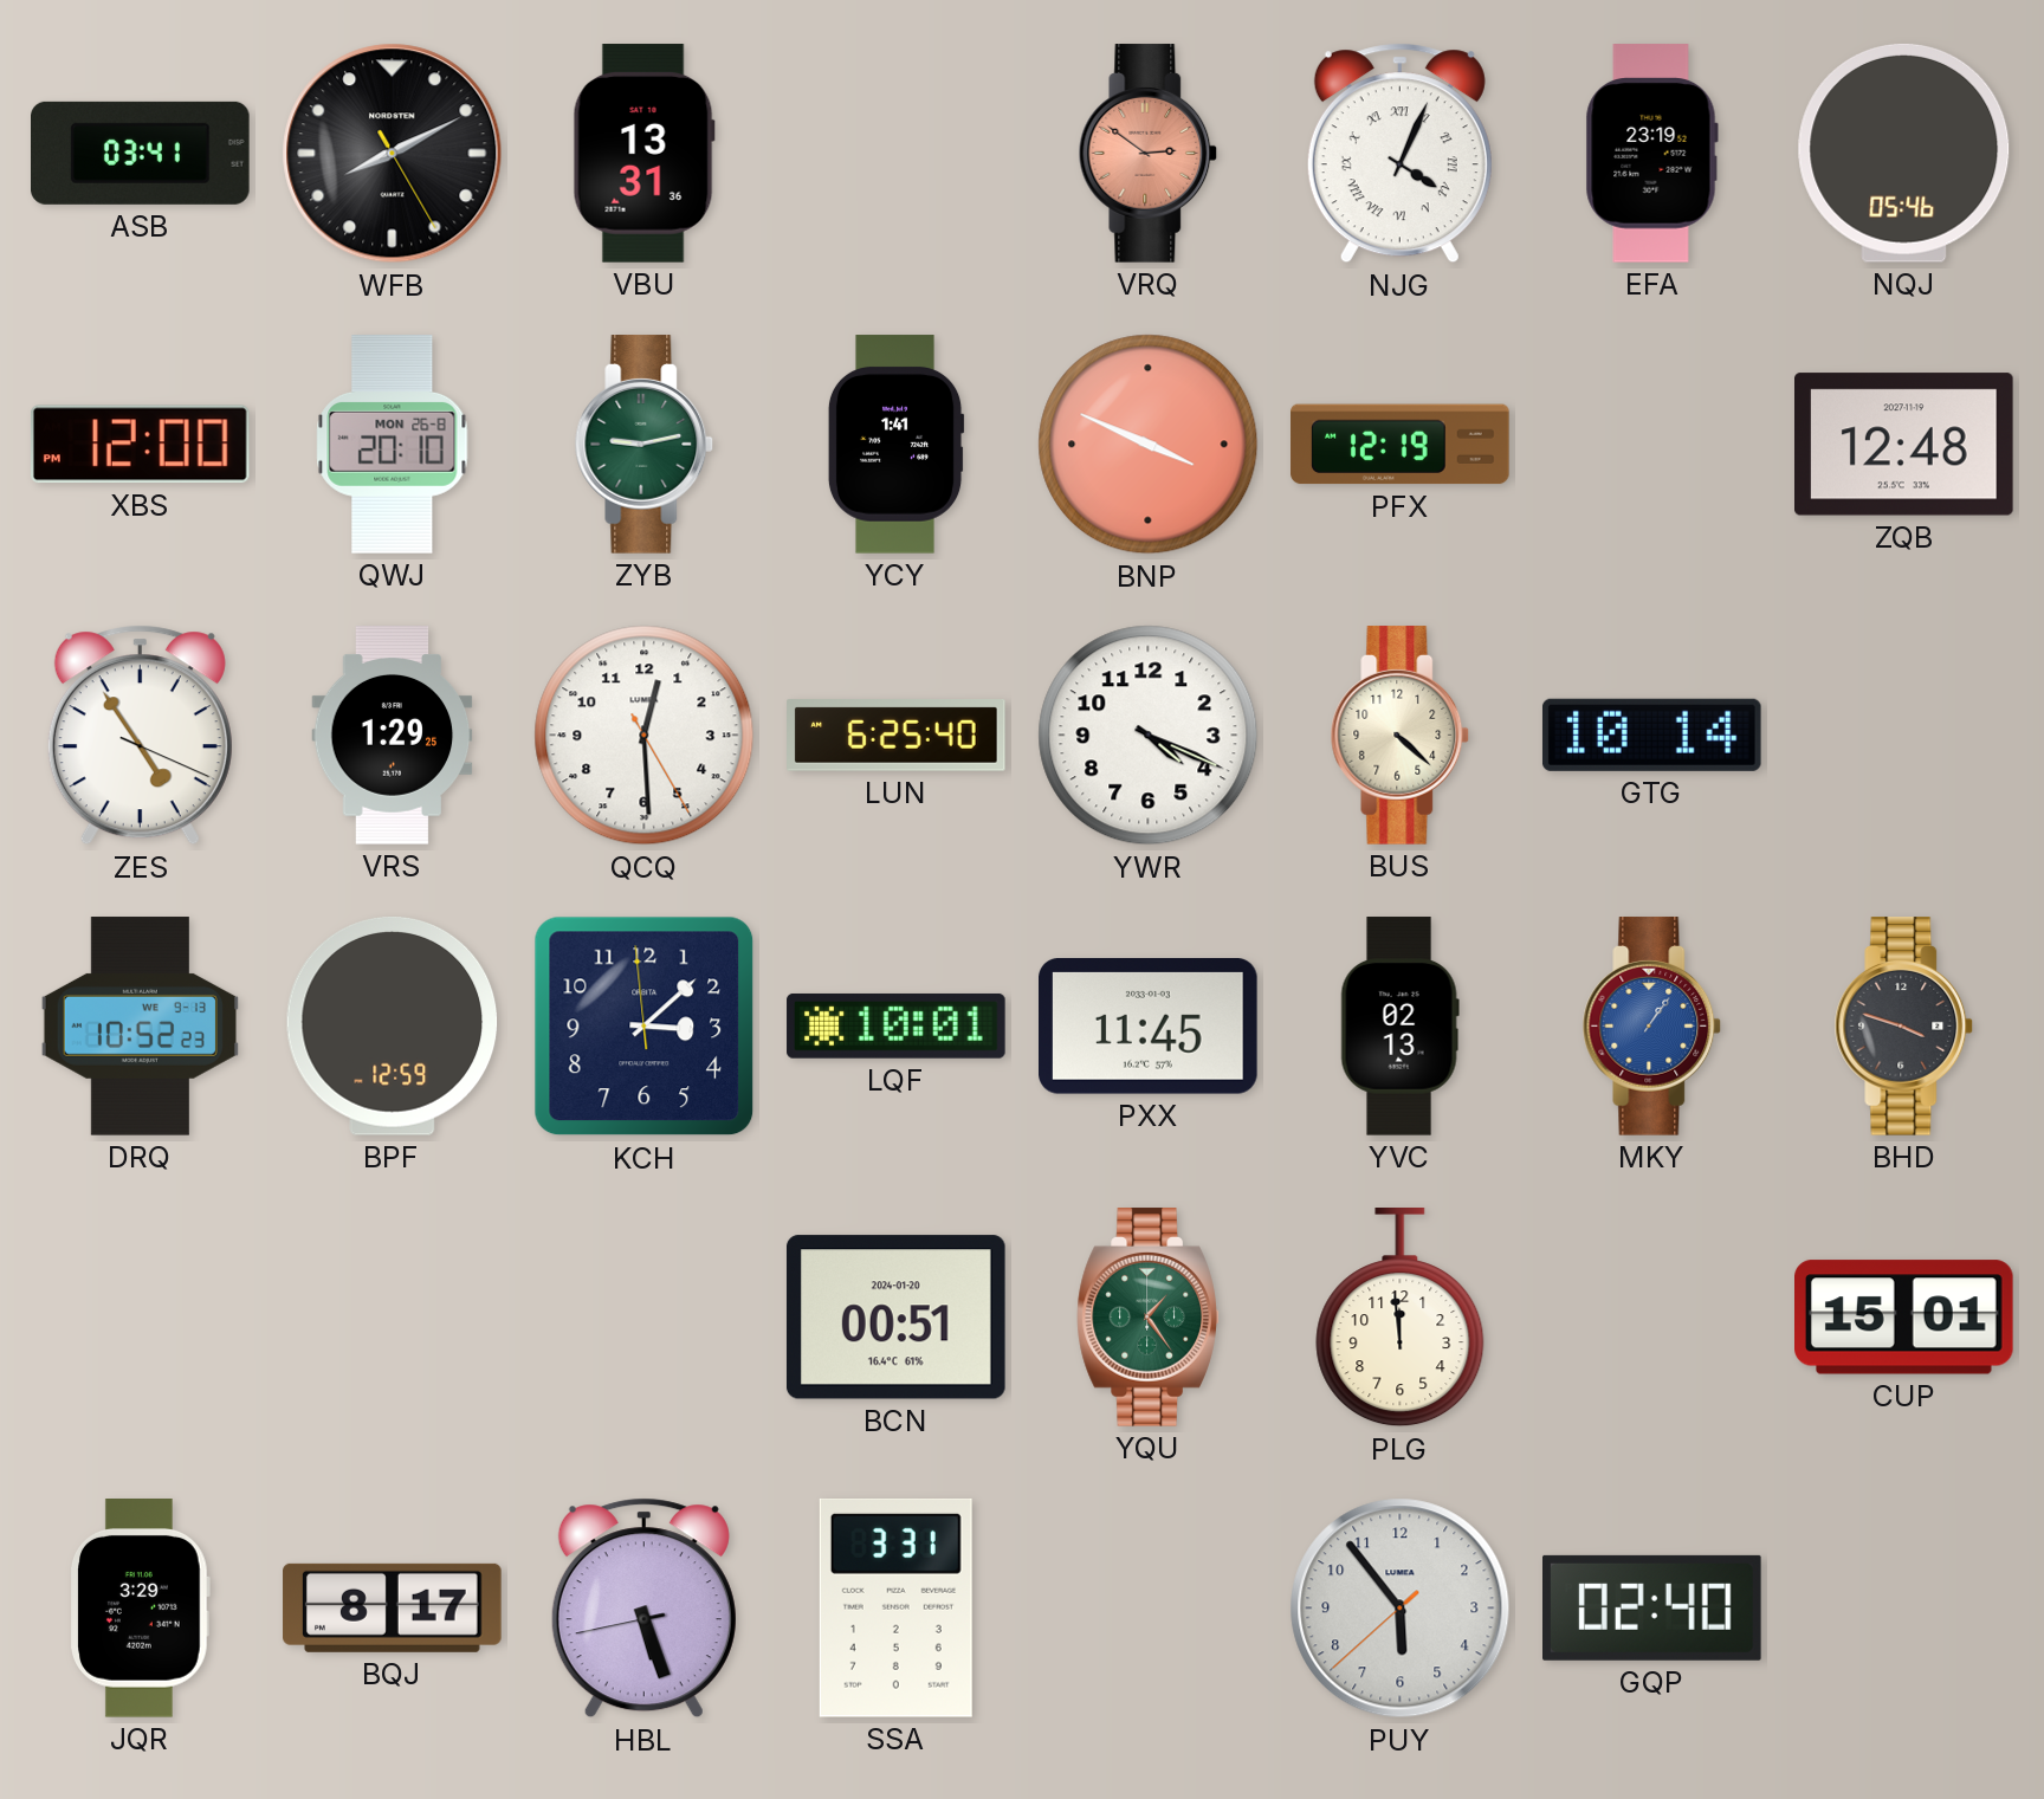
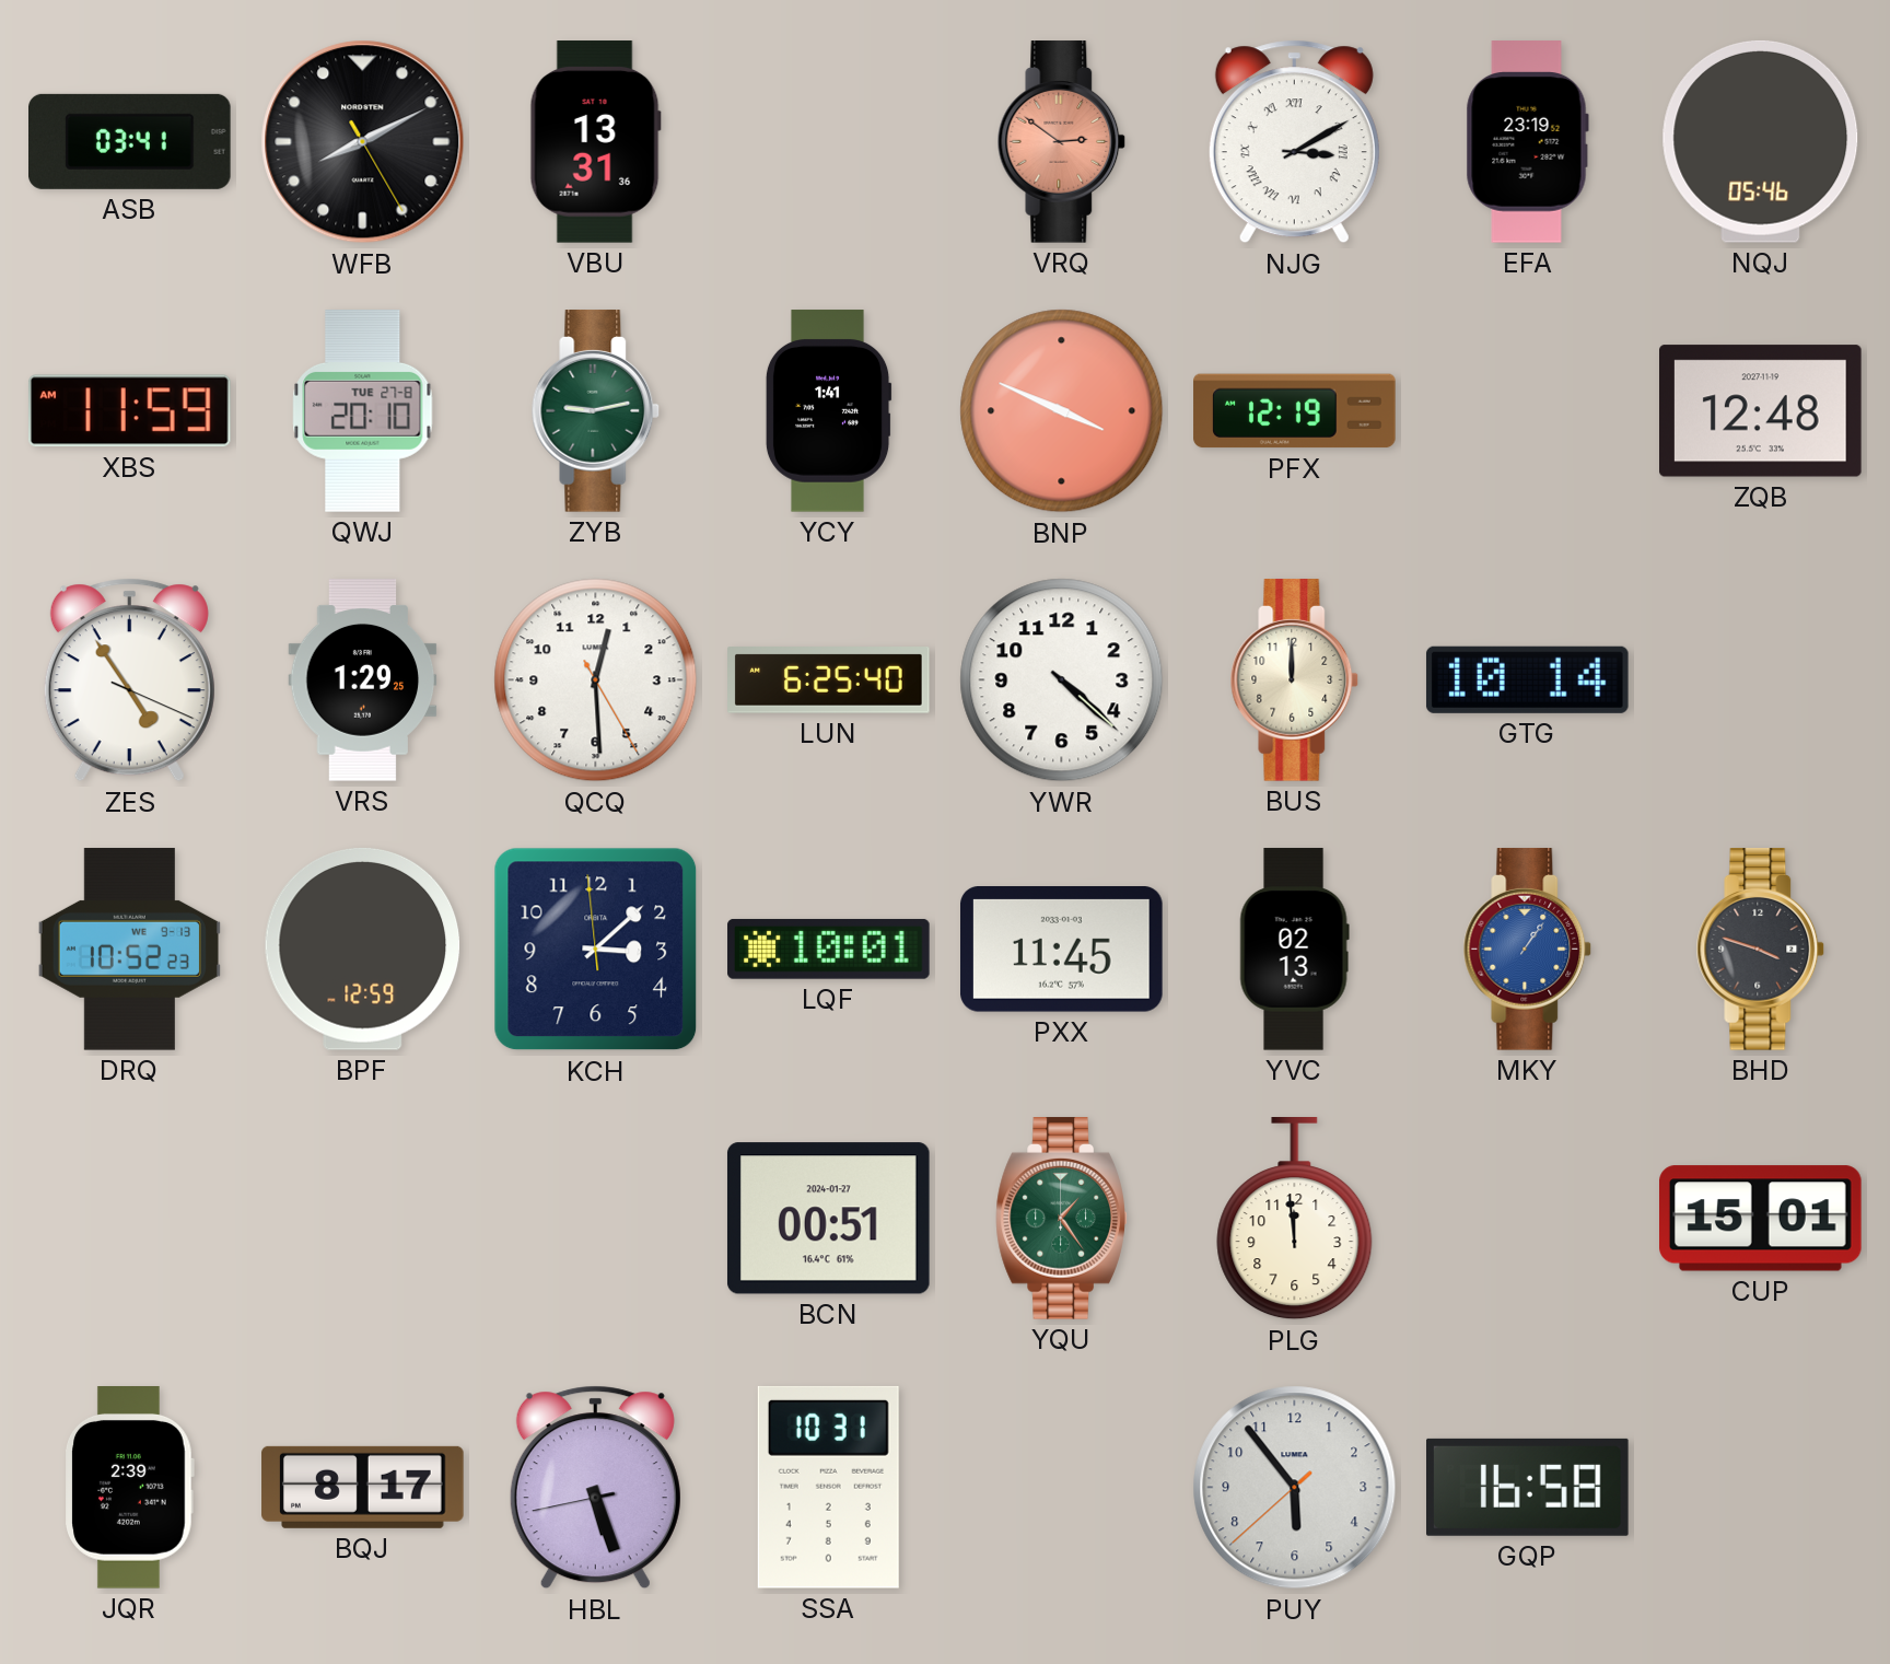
NJG: 4:04 -> 3:10
XBS: 12:00 -> 11:59
QWJ date: MON 26-8 -> TUE 27-8
YWR: 4:19 -> 4:22
BUS: 4:22 -> 12:00
BCN date: 2024-01-20 -> 2024-01-27
JQR: 3:29 -> 2:39
SSA: 3:31 -> 10:31
GQP: 02:40 -> 16:58
